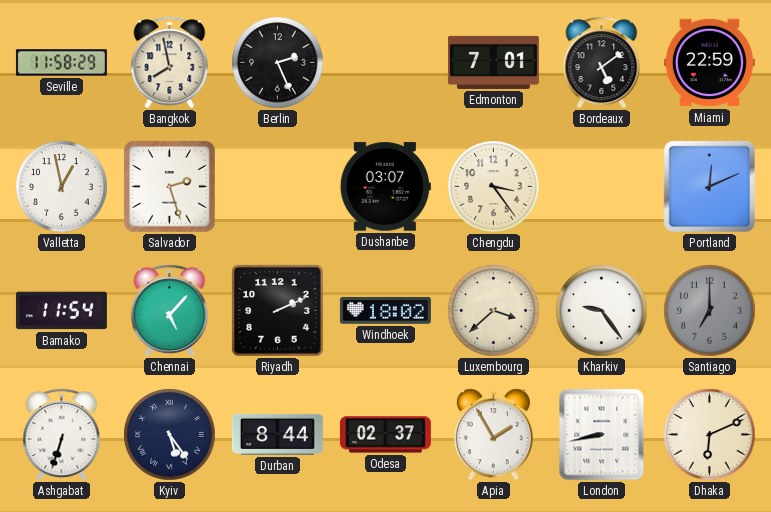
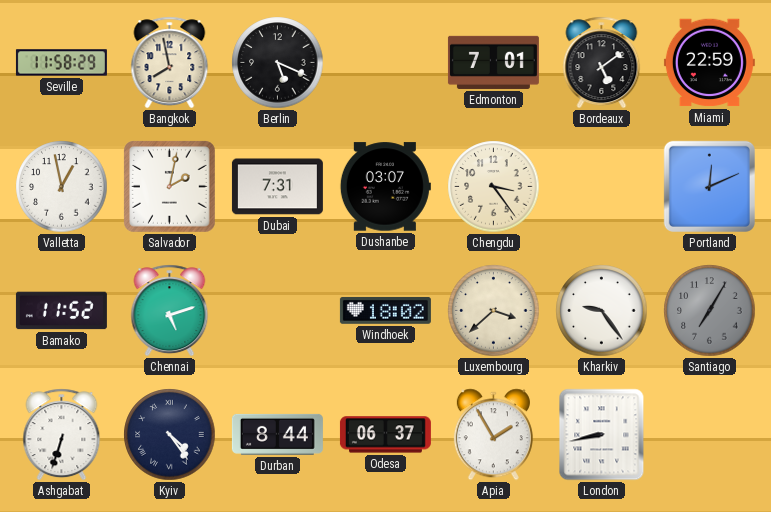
Berlin: 2:26 -> 5:19
Salvador: 2:27 -> 2:02
Dubai: none -> 7:31
Bamako: 11:54 -> 11:52
Chennai: 5:07 -> 5:12
Riyadh: 2:11 -> none
Santiago: 7:00 -> 7:05
Kyiv: 5:24 -> 4:24
Odesa: 02:37 -> 06:37
Dhaka: 6:11 -> none
